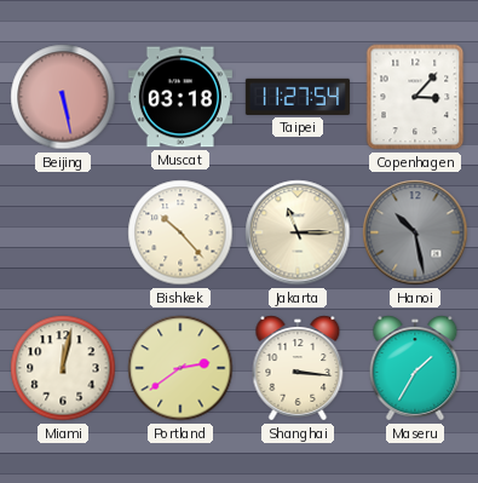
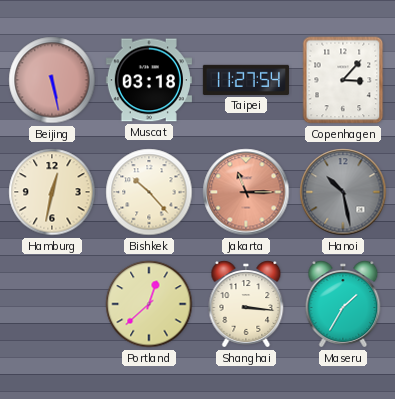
Hamburg: none -> 12:32
Jakarta dial: cream -> salmon
Miami: 12:02 -> none
Portland: 2:39 -> 12:38
